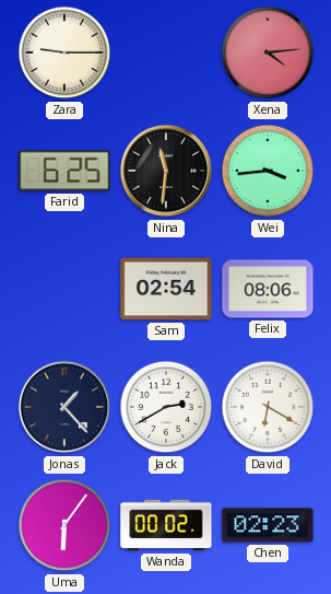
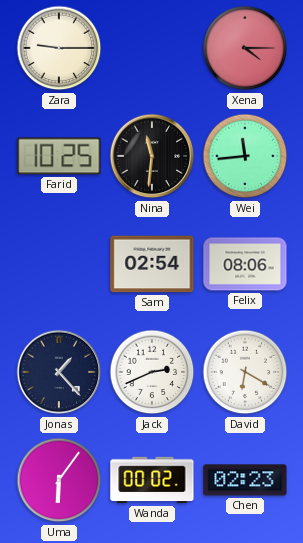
Xena: 4:14 -> 4:15
Farid: 6:25 -> 10:25
Wei: 3:44 -> 11:44
Jack: 2:40 -> 2:41
